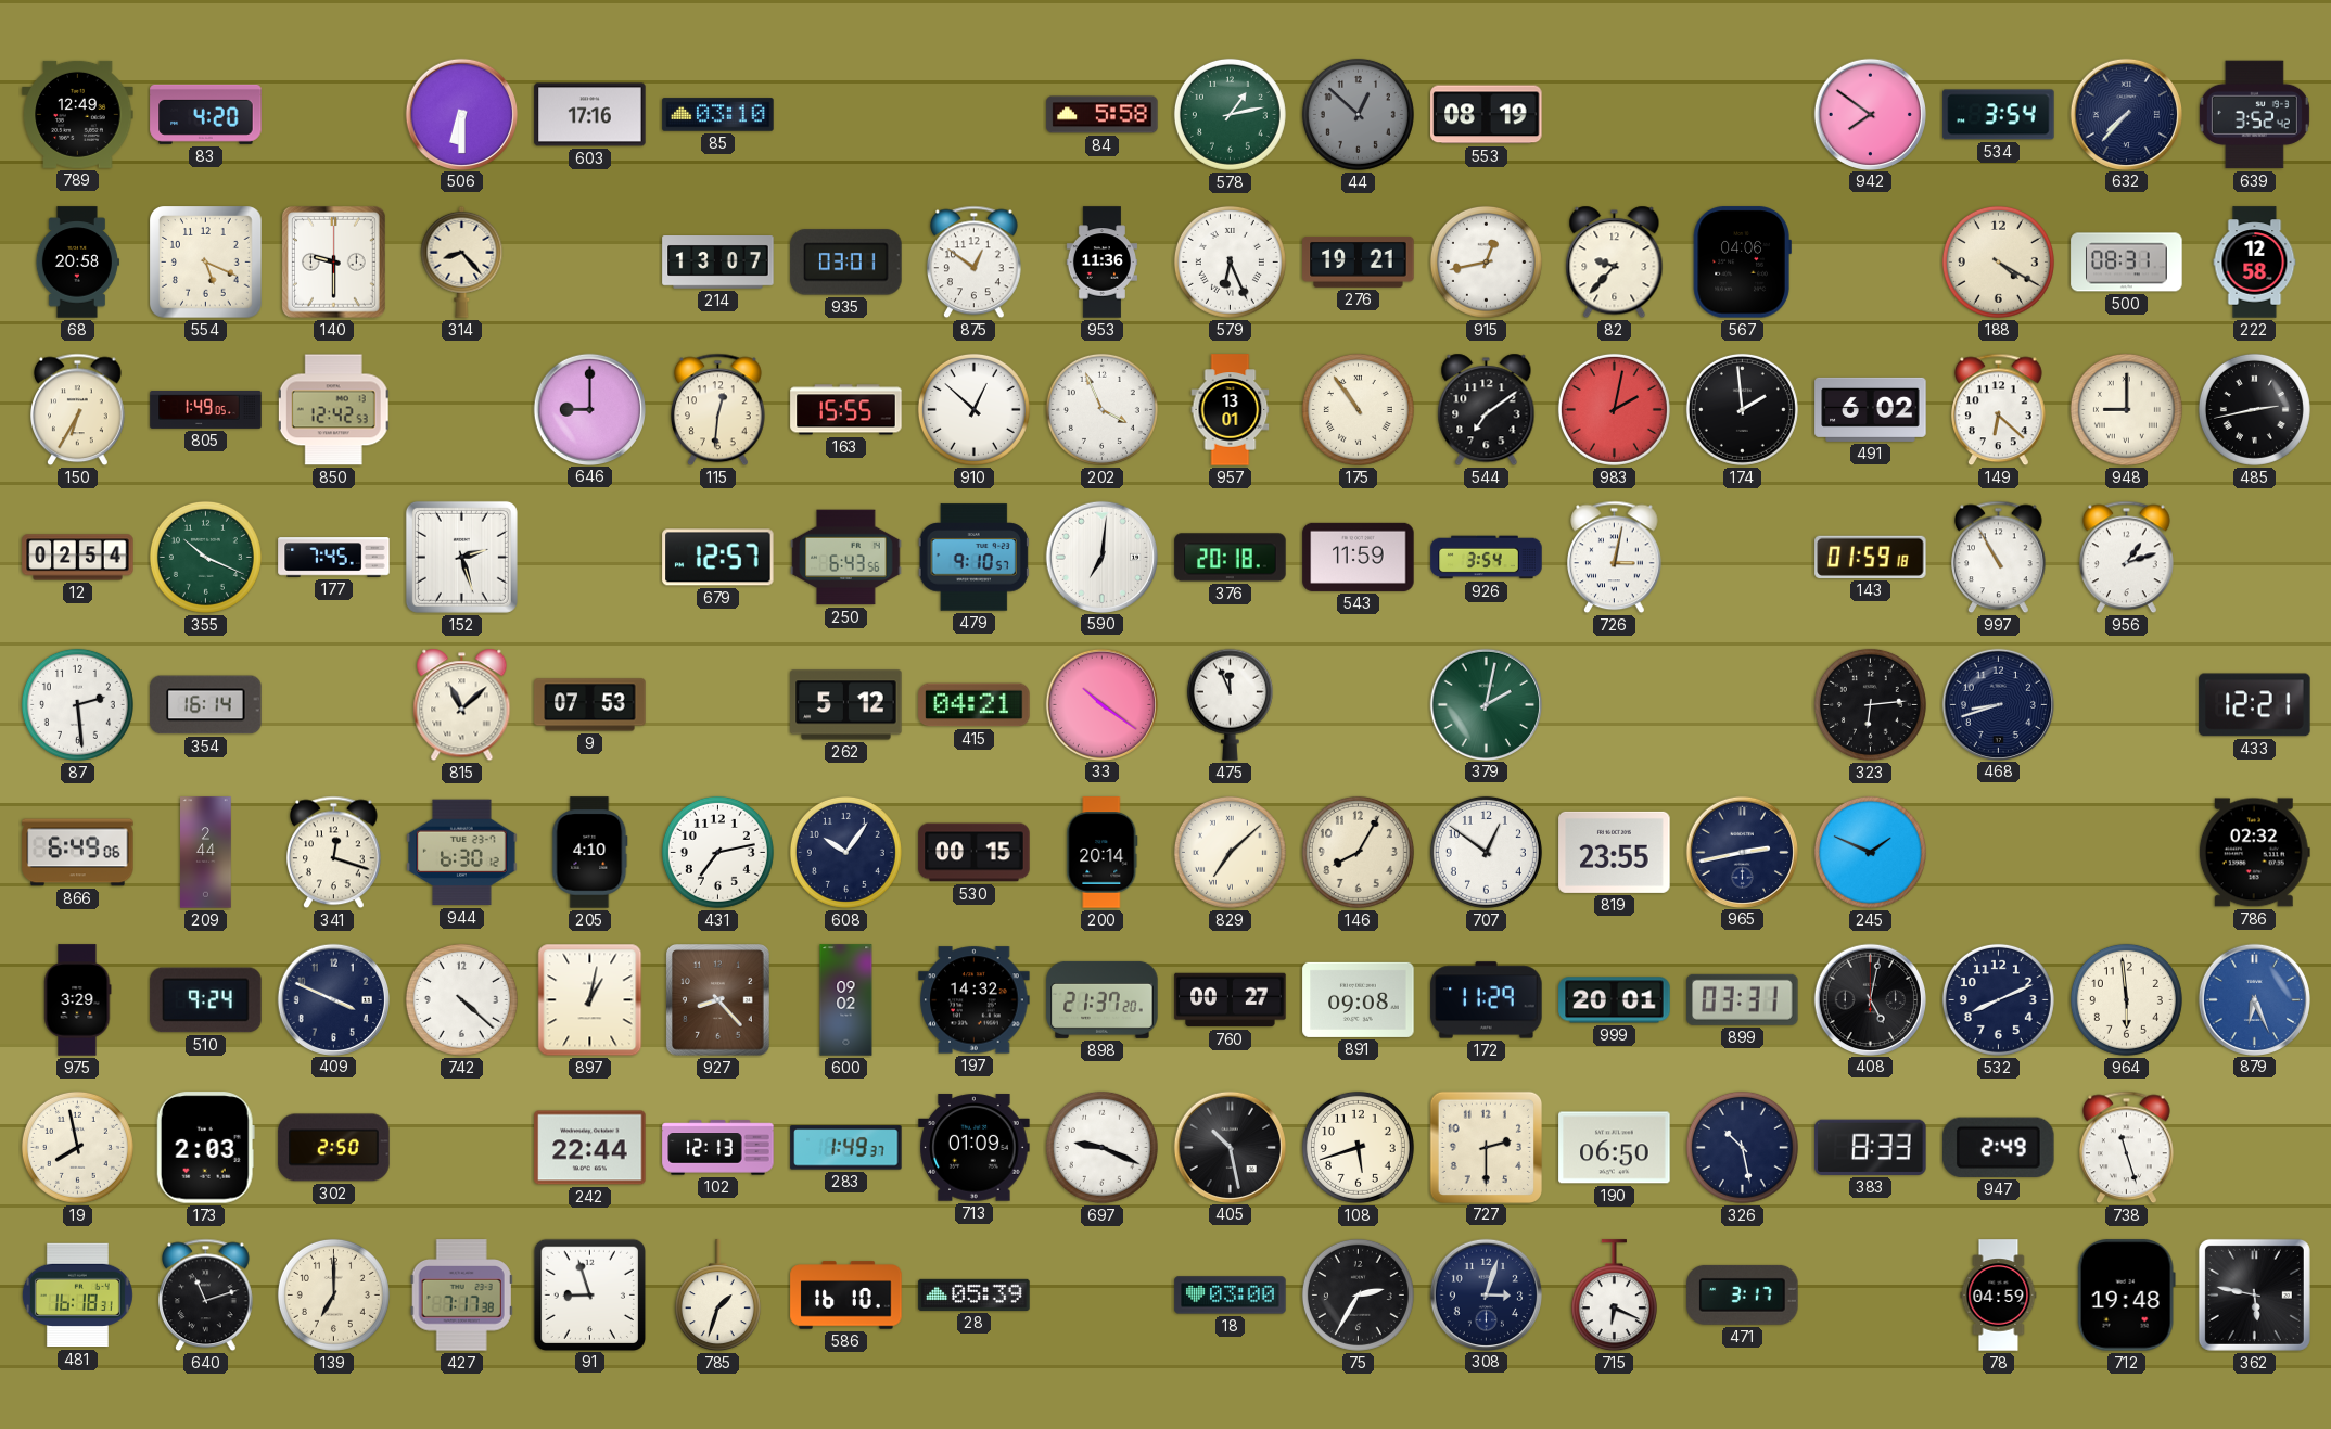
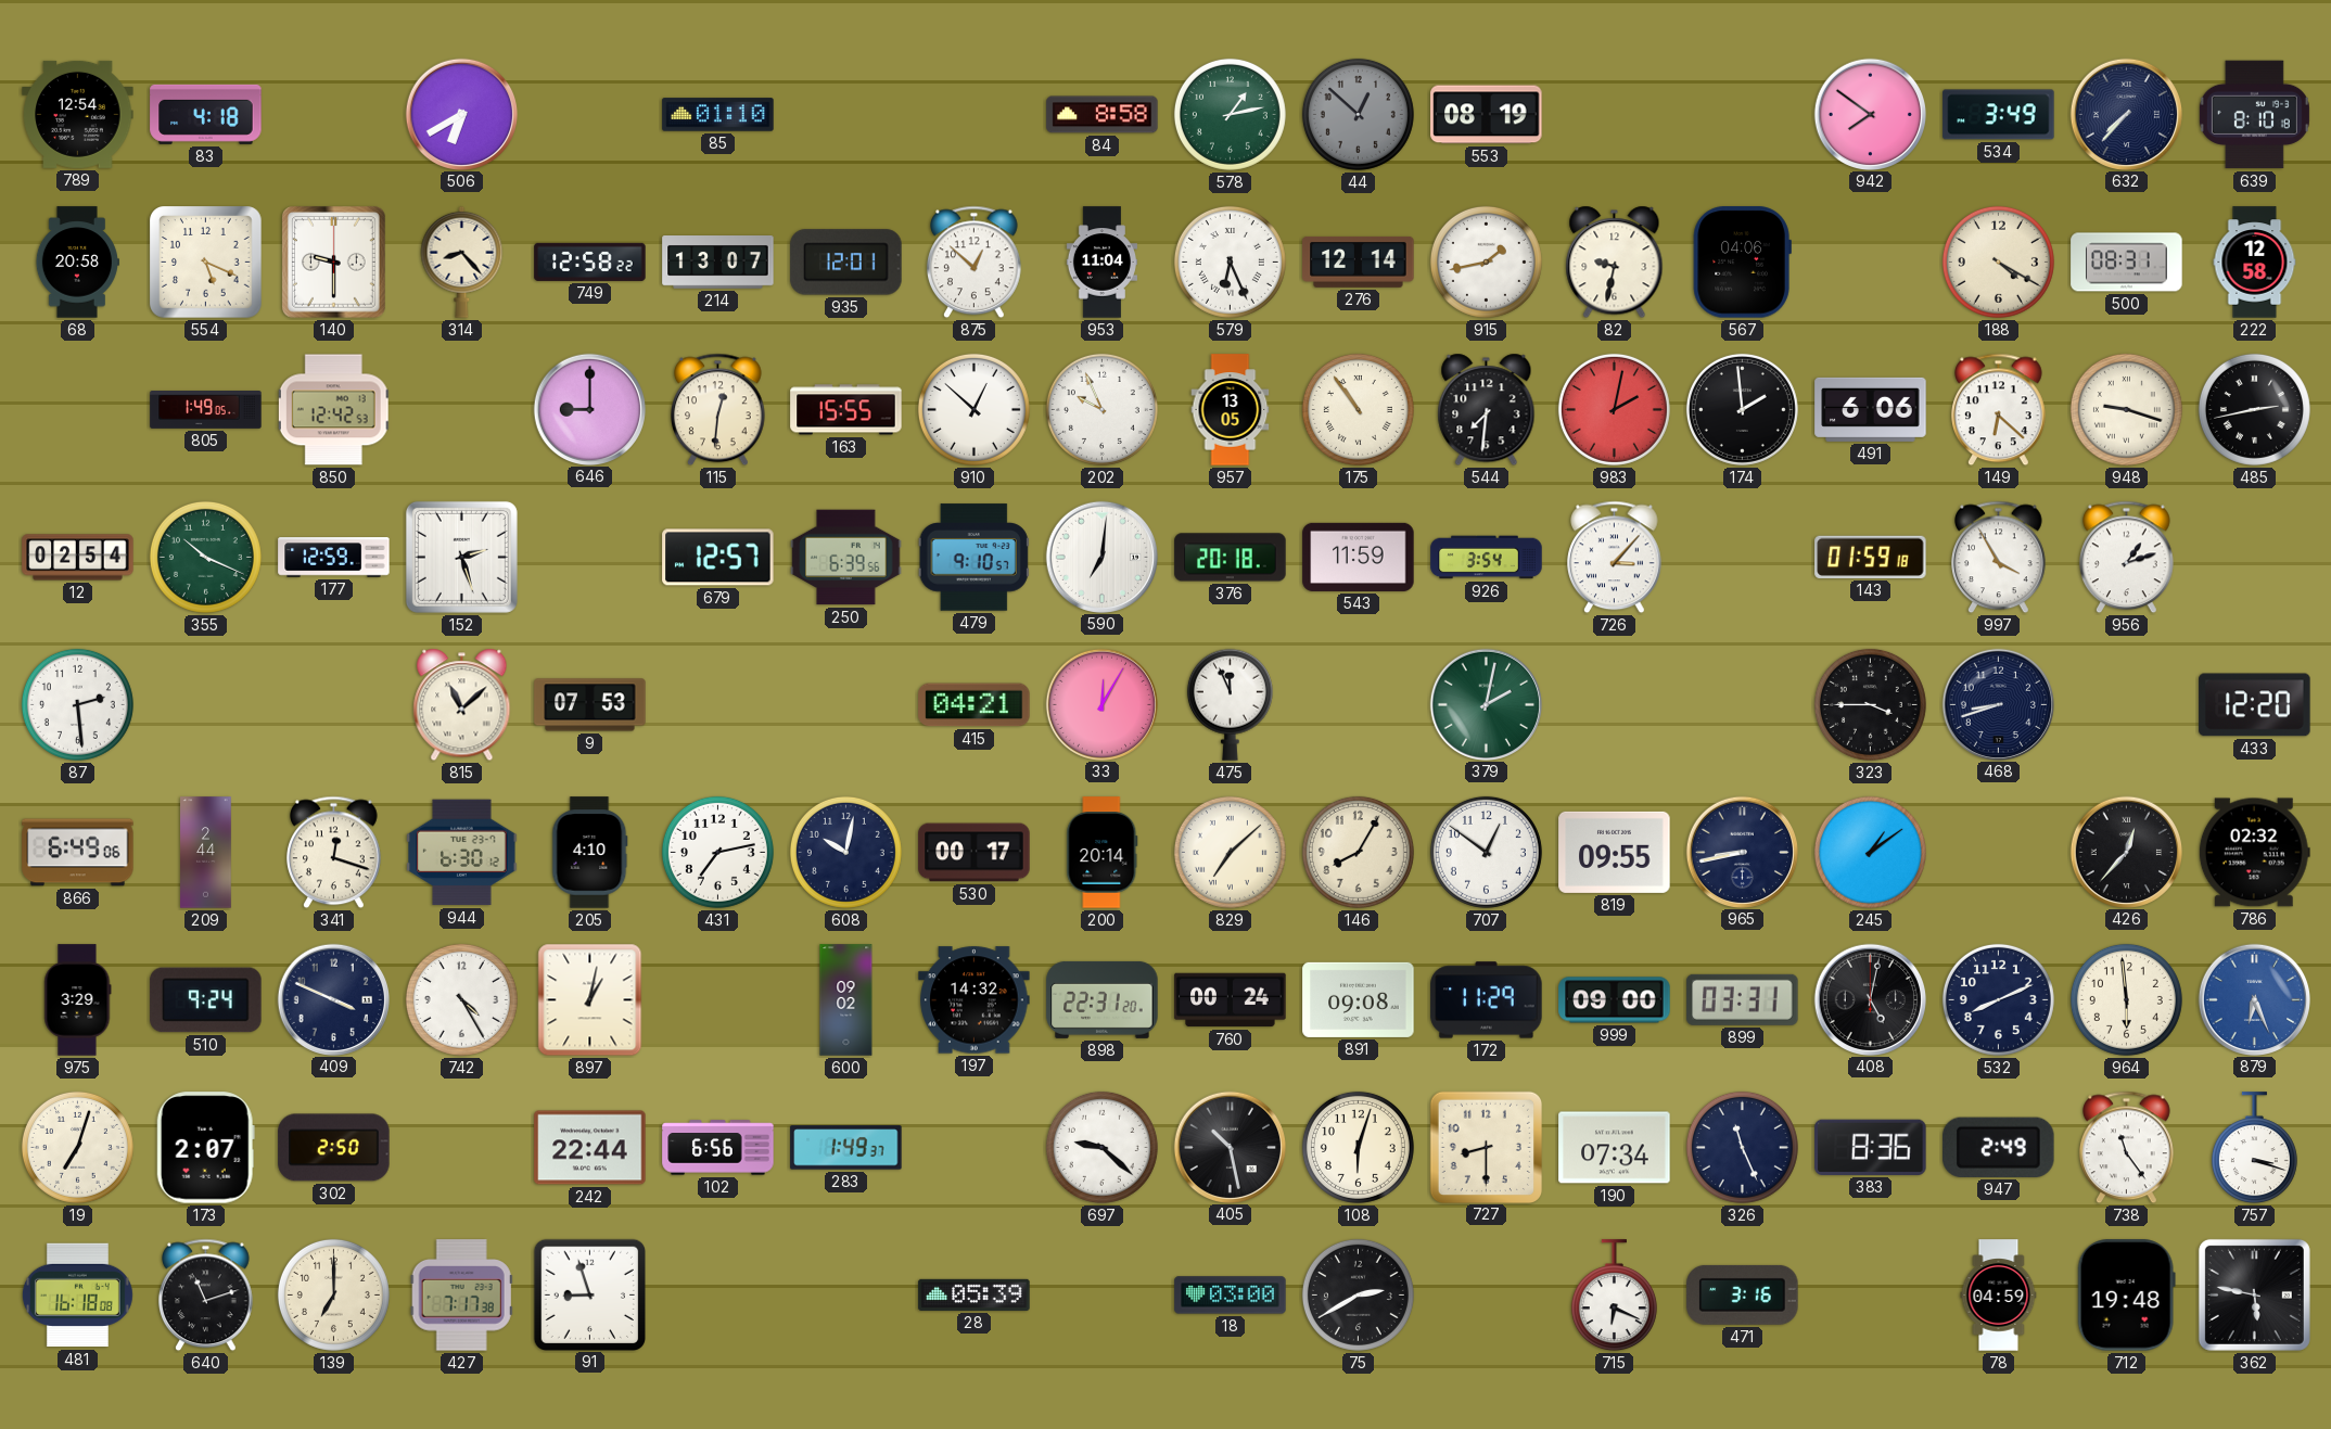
789: 12:49 -> 12:54
83: 4:20 -> 4:18
506: 6:30 -> 6:40
603: 17:16 -> none
85: 03:10 -> 01:10
84: 5:58 -> 8:58
534: 3:54 -> 3:49
639: 3:52 -> 8:10
749: none -> 12:58
935: 03:01 -> 12:01
875: 12:51 -> 12:52
953: 11:36 -> 11:04
276: 19:21 -> 12:14
915: 12:43 -> 1:43
82: 9:37 -> 9:32
150: 6:35 -> none
202: 3:56 -> 9:56
957: 13:01 -> 13:05
544: 7:09 -> 7:31
491: 6:02 -> 6:06
948: 9:00 -> 9:18
177: 7:45 -> 12:59
250: 6:43 -> 6:39
726: 3:02 -> 3:07
997: 10:55 -> 3:55
354: 16:14 -> none
262: 5:12 -> none
33: 10:21 -> 12:05
323: 6:14 -> 3:45
433: 12:21 -> 12:20
608: 10:06 -> 10:02
530: 00:15 -> 00:17
819: 23:55 -> 09:55
965: 2:43 -> 8:43
245: 1:49 -> 1:09
426: none -> 12:37
742: 4:22 -> 4:25
927: 8:23 -> none
898: 21:37 -> 22:31
760: 00:27 -> 00:24
999: 20:01 -> 09:00
19: 7:58 -> 7:03
173: 2:03 -> 2:07
102: 12:13 -> 6:56
713: 01:09 -> none
697: 9:19 -> 9:22
108: 5:42 -> 6:03
727: 2:30 -> 8:30
190: 06:50 -> 07:34
326: 10:28 -> 11:26
383: 8:33 -> 8:36
738: 11:27 -> 11:24
757: none -> 3:18
481: 16:18:31 -> 16:18:08
785: 1:33 -> none
586: 16:10 -> none
75: 2:35 -> 2:40
308: 3:03 -> none
471: 3:17 -> 3:16
